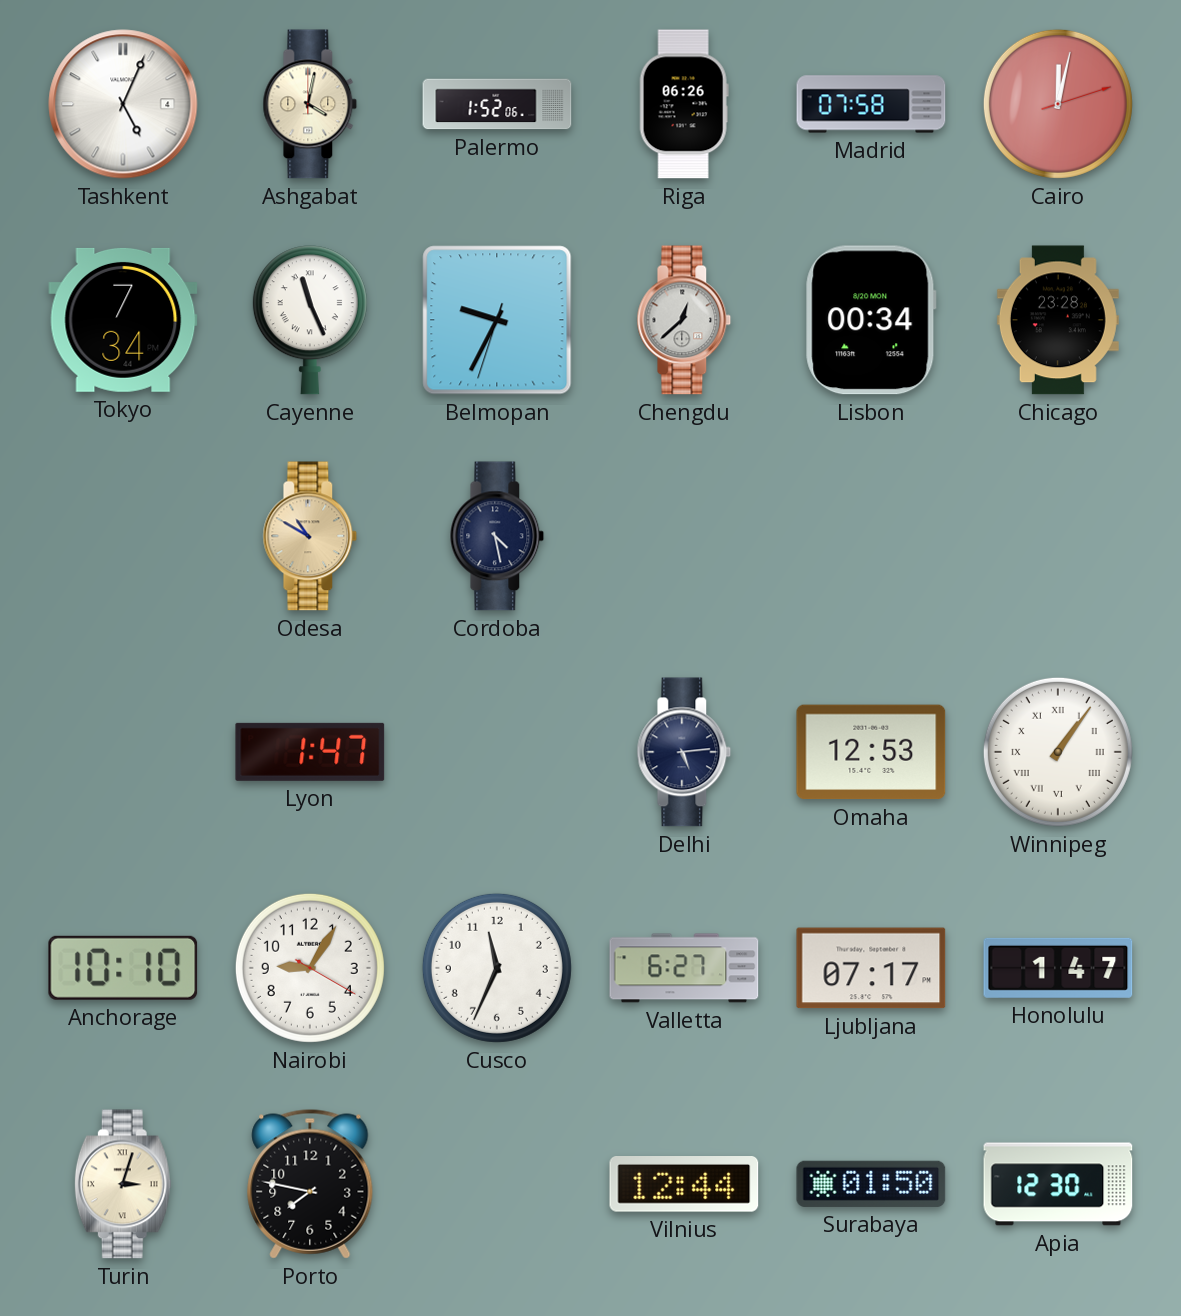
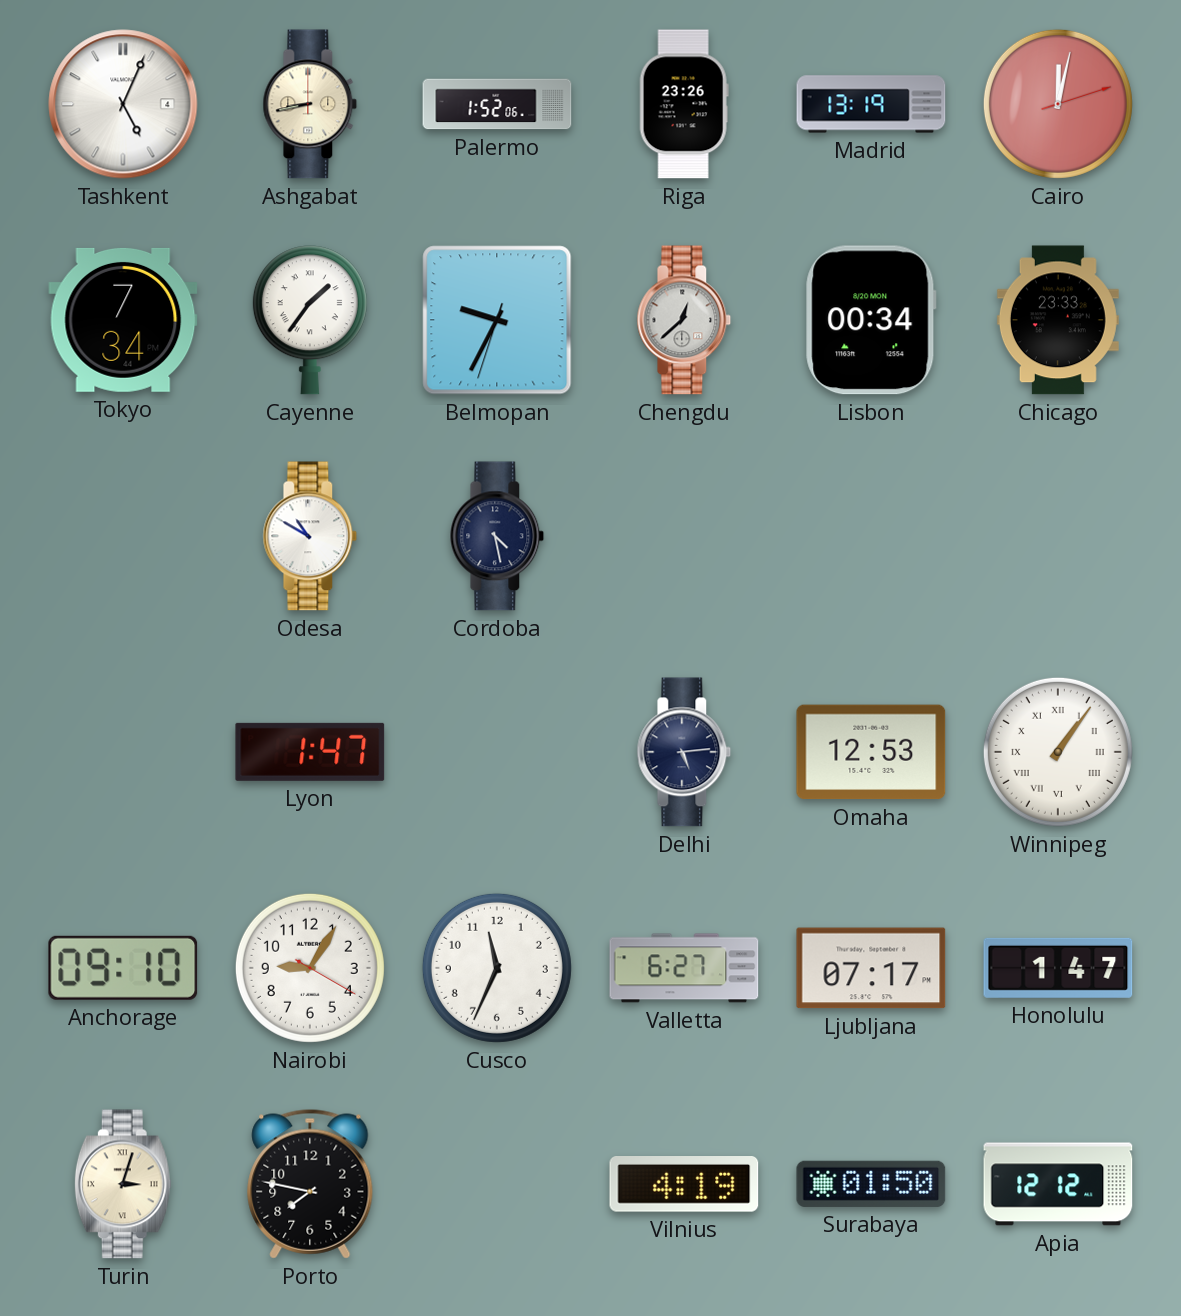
Ashgabat: 4:02 -> 8:43
Riga: 06:26 -> 23:26
Madrid: 07:58 -> 13:19
Cayenne: 11:26 -> 1:36
Chicago: 23:28 -> 23:33
Odesa dial: champagne -> white
Anchorage: 10:10 -> 09:10
Vilnius: 12:44 -> 4:19
Apia: 12:30 -> 12:12
